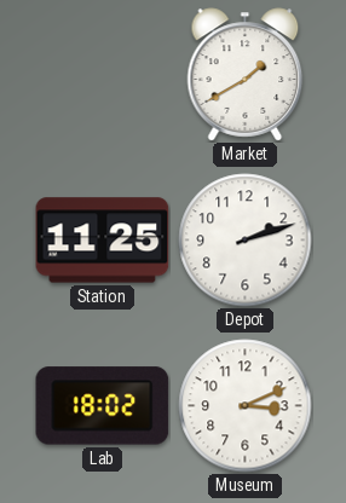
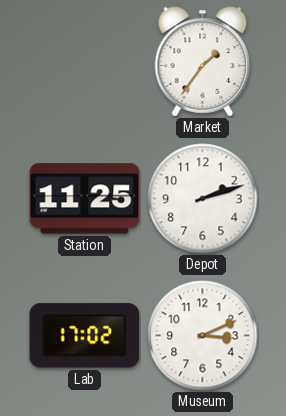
Market: 1:40 -> 1:36
Lab: 18:02 -> 17:02
